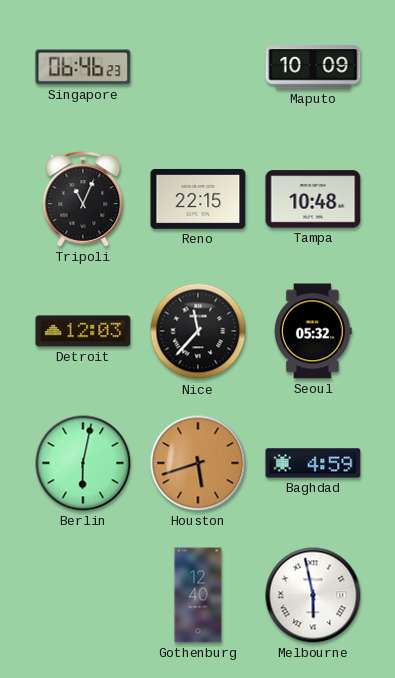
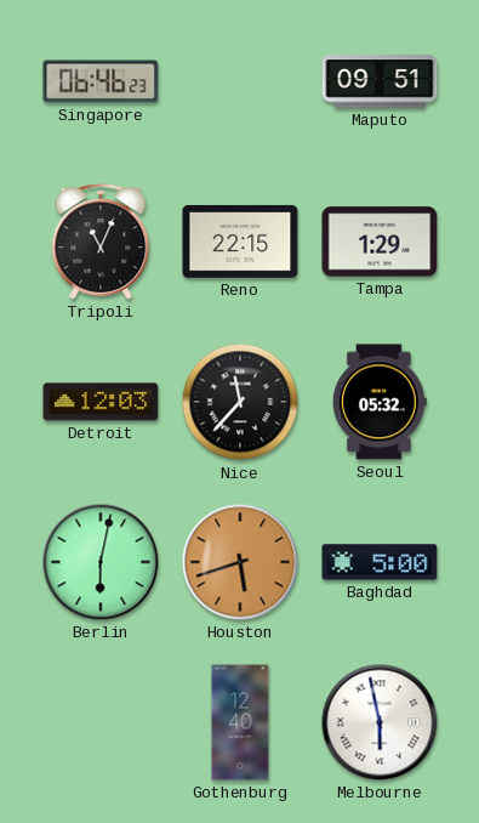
Maputo: 10:09 -> 09:51
Tampa: 10:48 -> 1:29
Baghdad: 4:59 -> 5:00
